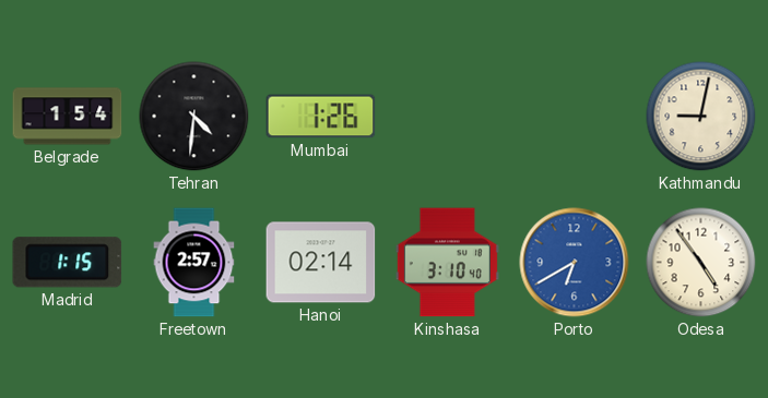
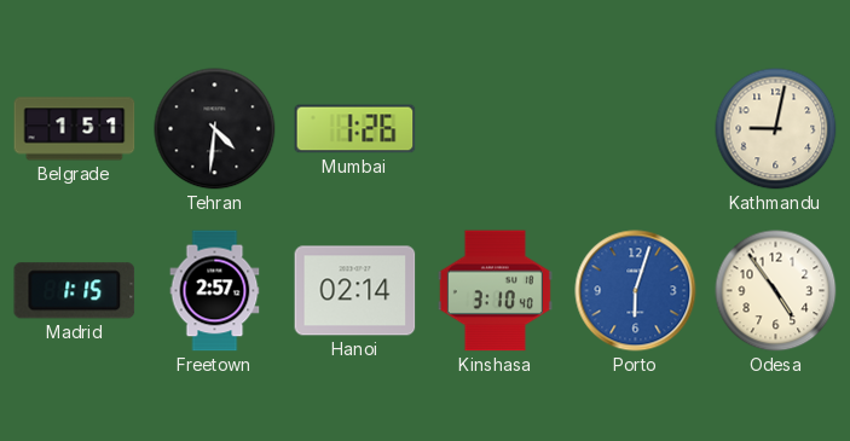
Belgrade: 1:54 -> 1:51
Porto: 6:40 -> 6:03
